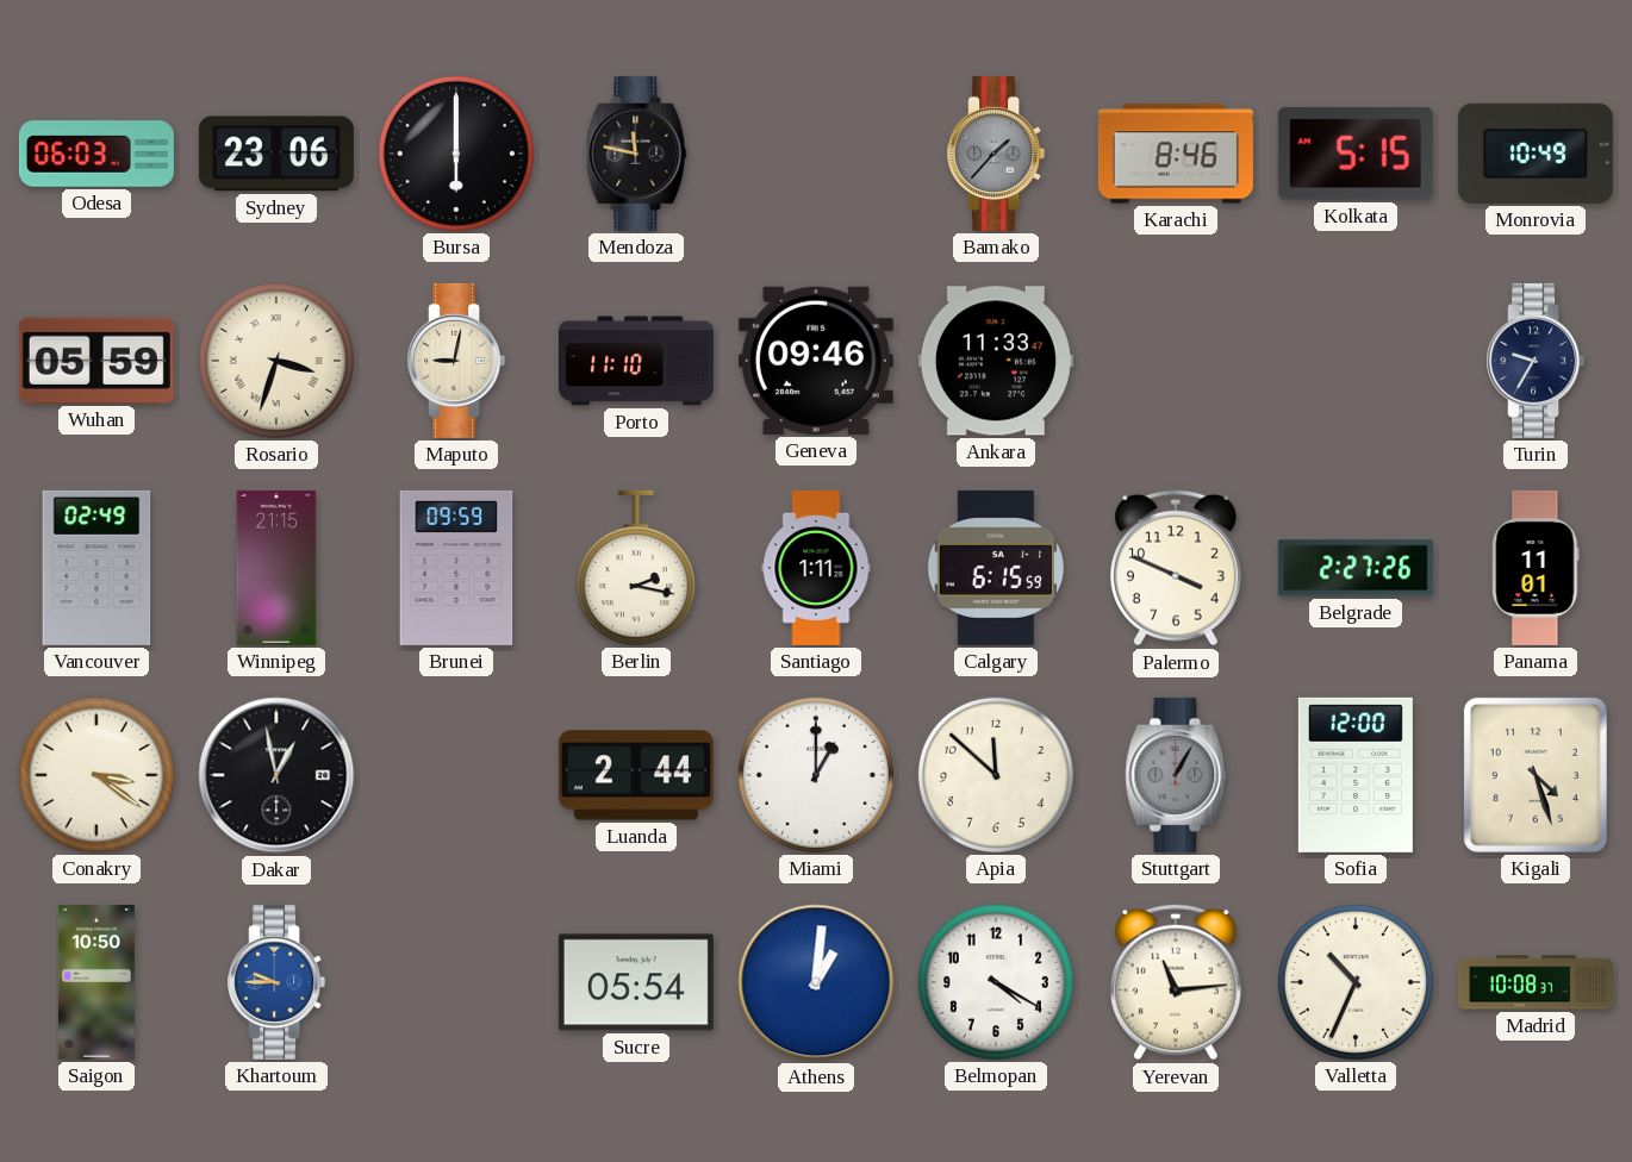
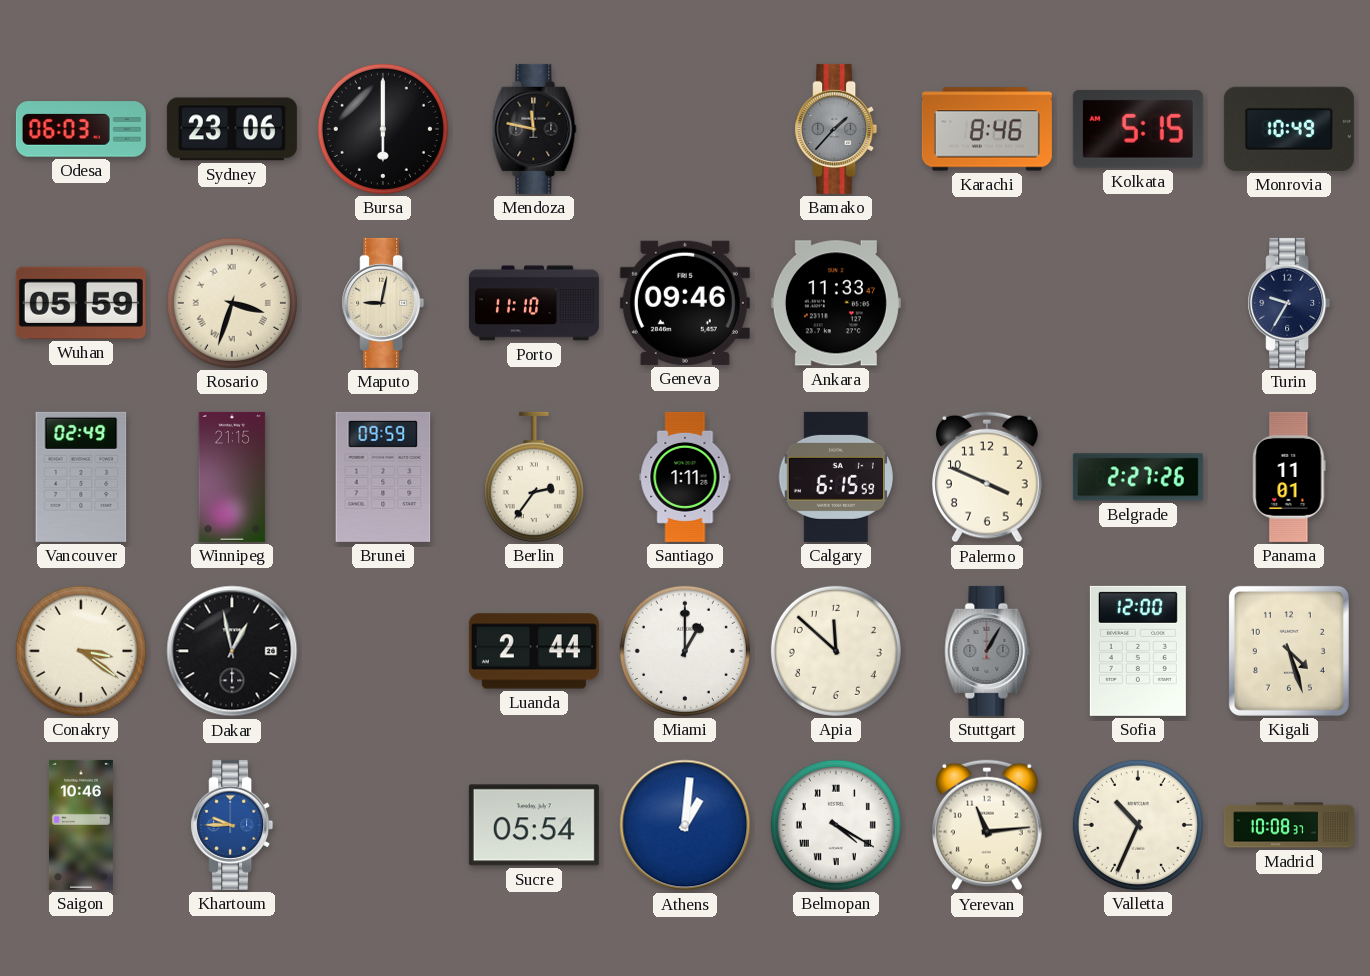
Berlin: 2:17 -> 2:36
Saigon: 10:50 -> 10:46
Belmopan numerals: Arabic -> Roman
